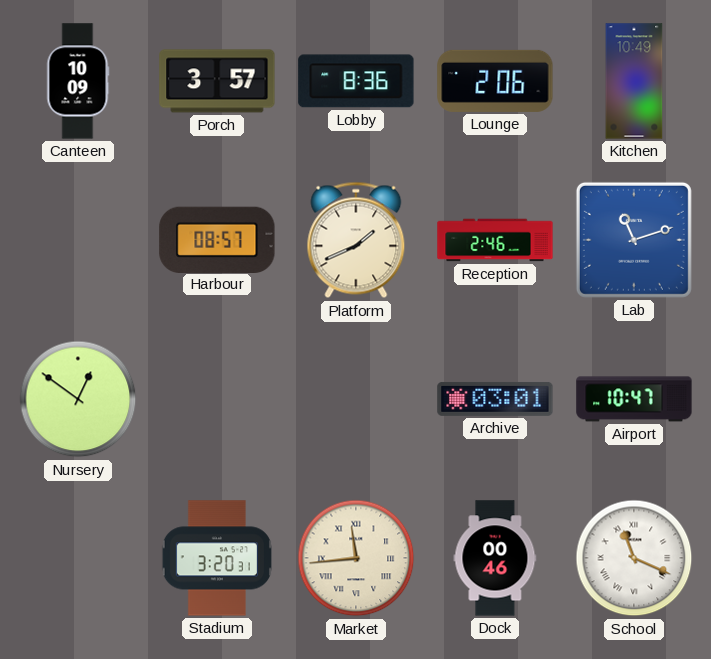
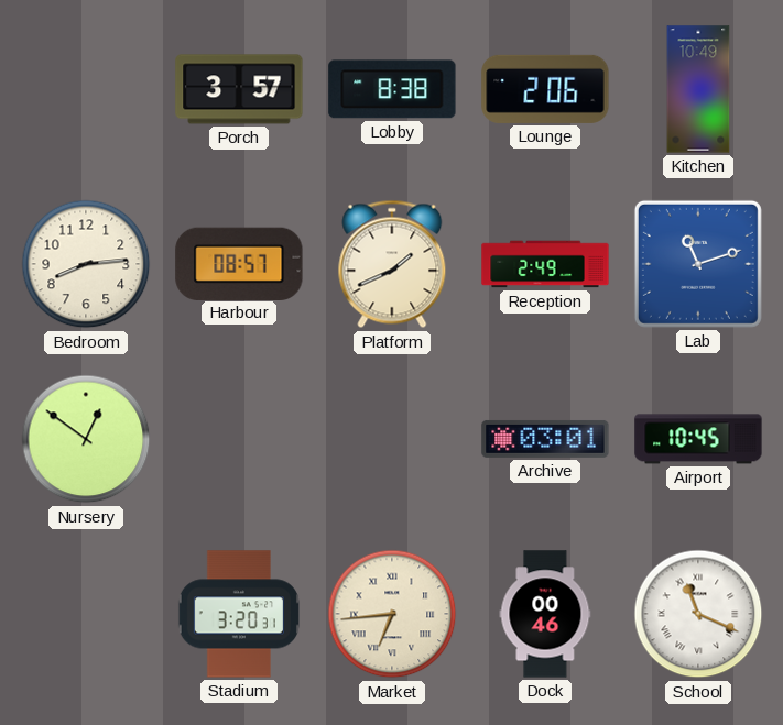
Canteen: 10:09 -> none
Lobby: 8:36 -> 8:38
Bedroom: none -> 8:14
Reception: 2:46 -> 2:49
Airport: 10:47 -> 10:45
Market: 11:44 -> 6:44
